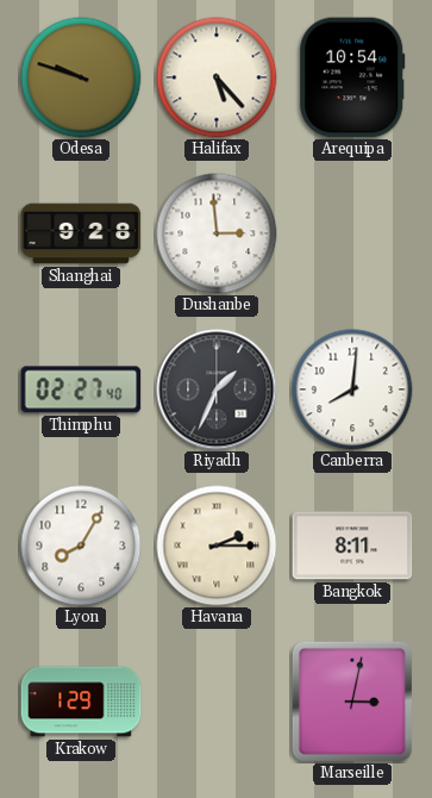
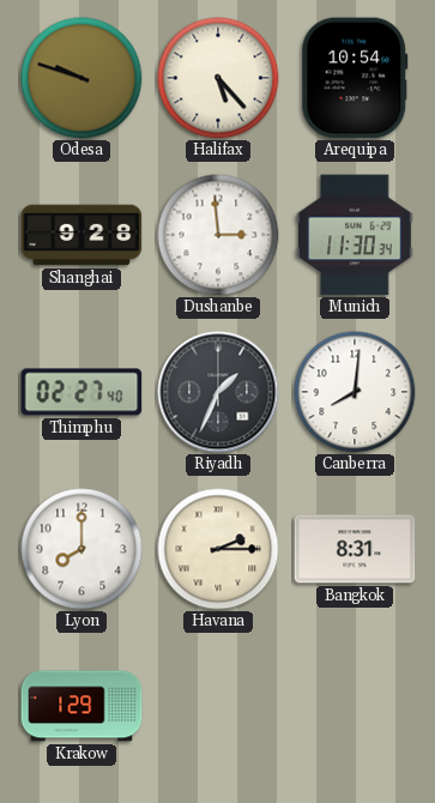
Munich: none -> 11:30
Lyon: 8:05 -> 8:00
Bangkok: 8:11 -> 8:31
Marseille: 3:02 -> none
